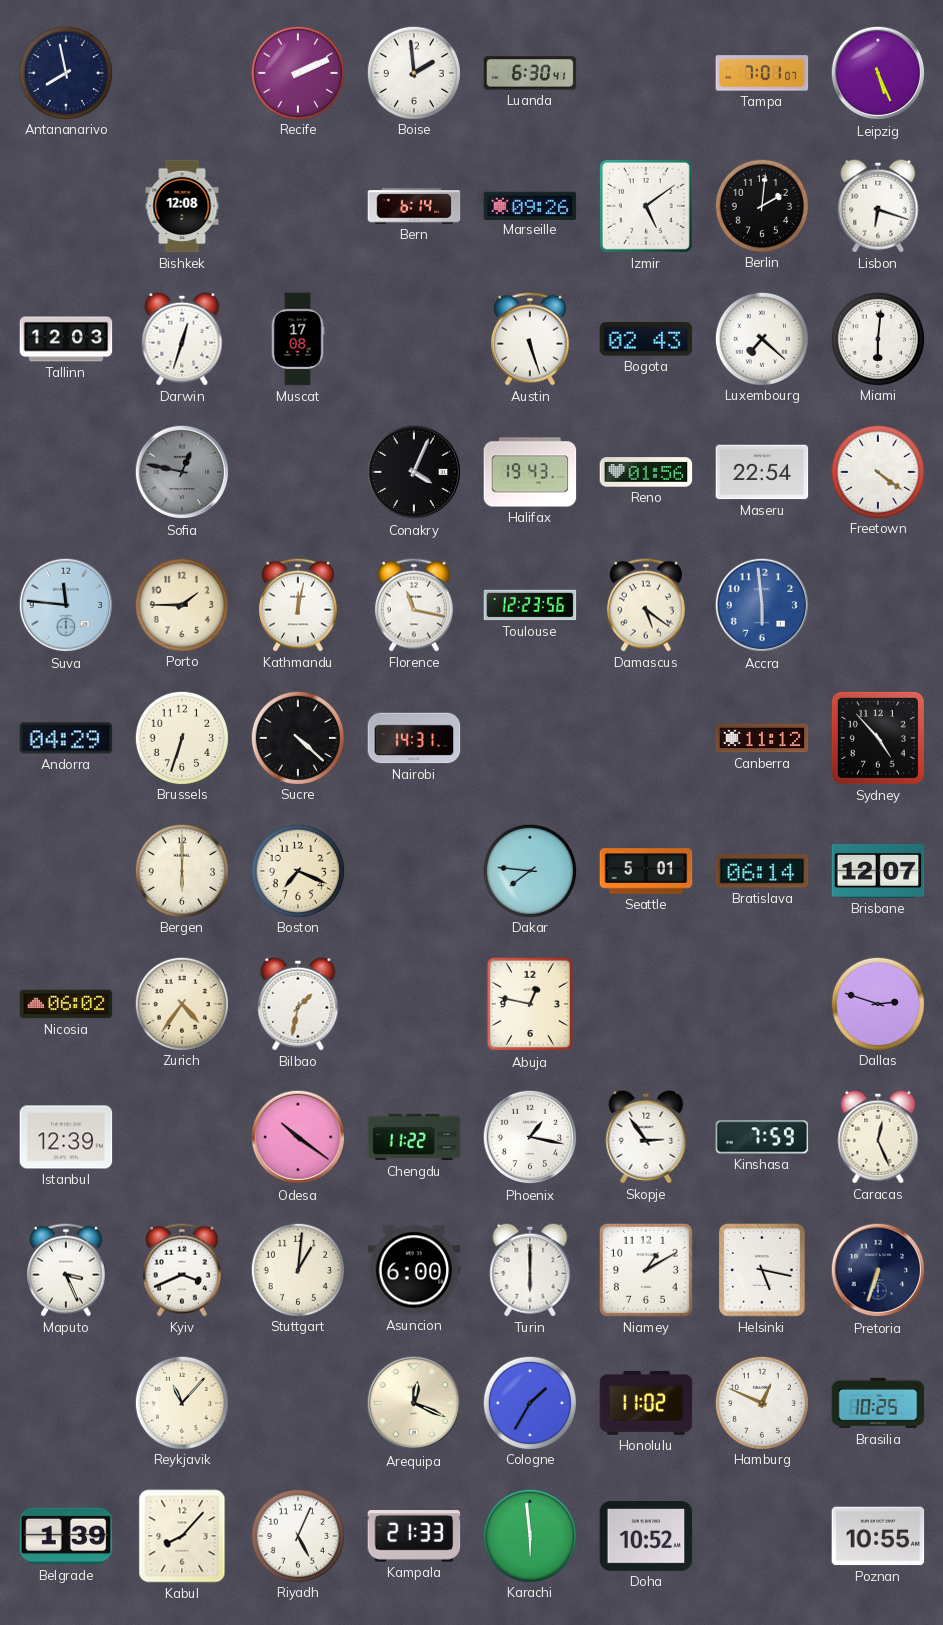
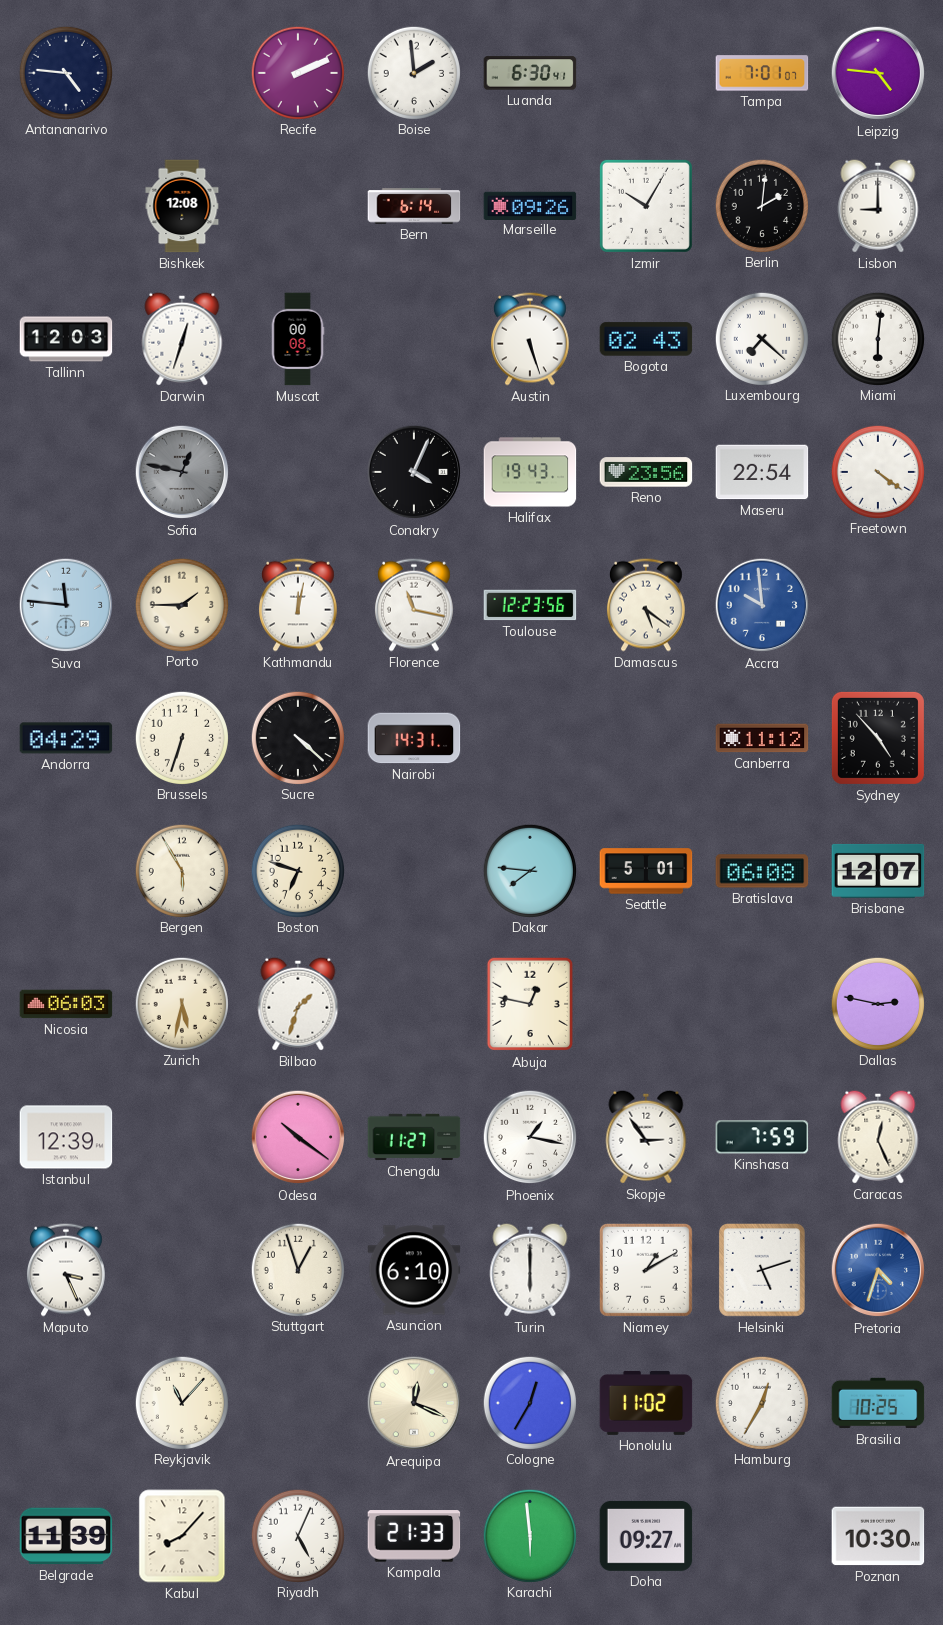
Antananarivo: 7:58 -> 4:46
Leipzig: 5:26 -> 4:46
Izmir: 5:09 -> 10:05
Lisbon: 6:18 -> 9:00
Muscat: 17:08 -> 00:08
Reno: 01:56 -> 23:56
Accra: 5:59 -> 9:59
Bergen: 6:00 -> 5:55
Boston: 7:19 -> 6:48
Bratislava: 06:14 -> 06:08
Nicosia: 06:02 -> 06:03
Zurich: 4:36 -> 5:32
Bilbao: 1:32 -> 1:33
Dallas: 2:48 -> 2:47
Chengdu: 11:22 -> 11:27
Kyiv: 3:41 -> none
Stuttgart: 1:01 -> 12:57
Asuncion: 6:00 -> 6:10
Helsinki: 5:17 -> 5:12
Pretoria: 6:33 -> 4:33
Pretoria dial: navy -> blue
Cologne: 1:35 -> 12:35
Hamburg: 12:49 -> 12:35
Belgrade: 1:39 -> 11:39
Doha: 10:52 -> 09:27
Poznan: 10:55 -> 10:30
